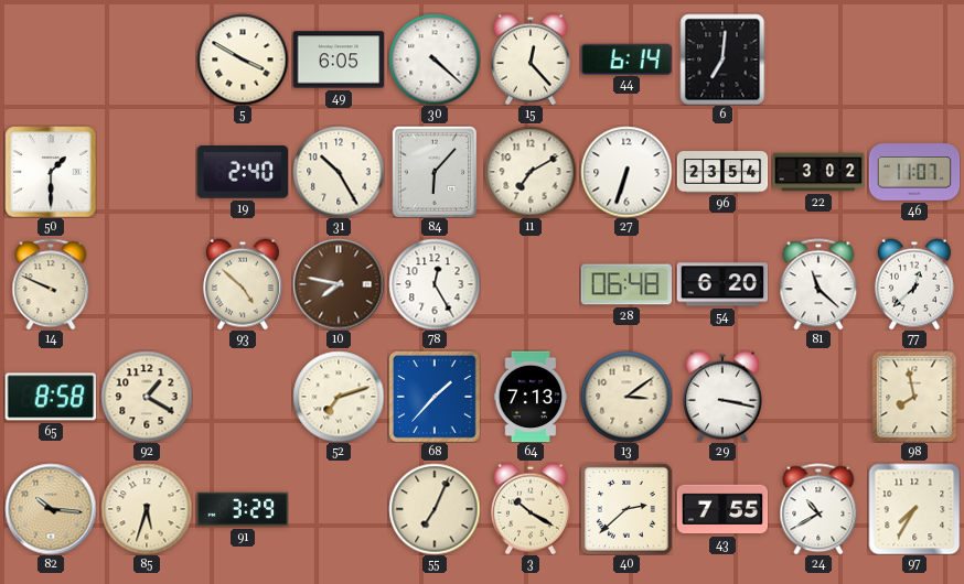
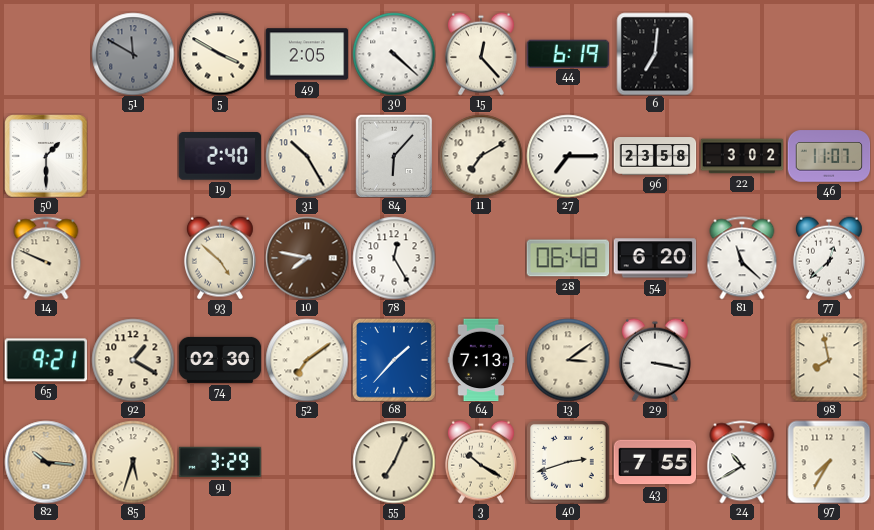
51: none -> 11:50
49: 6:05 -> 2:05
44: 6:14 -> 6:19
27: 6:33 -> 7:15
96: 23:54 -> 23:58
65: 8:58 -> 9:21
74: none -> 02:30
52: 7:12 -> 7:09
40: 2:38 -> 2:42
